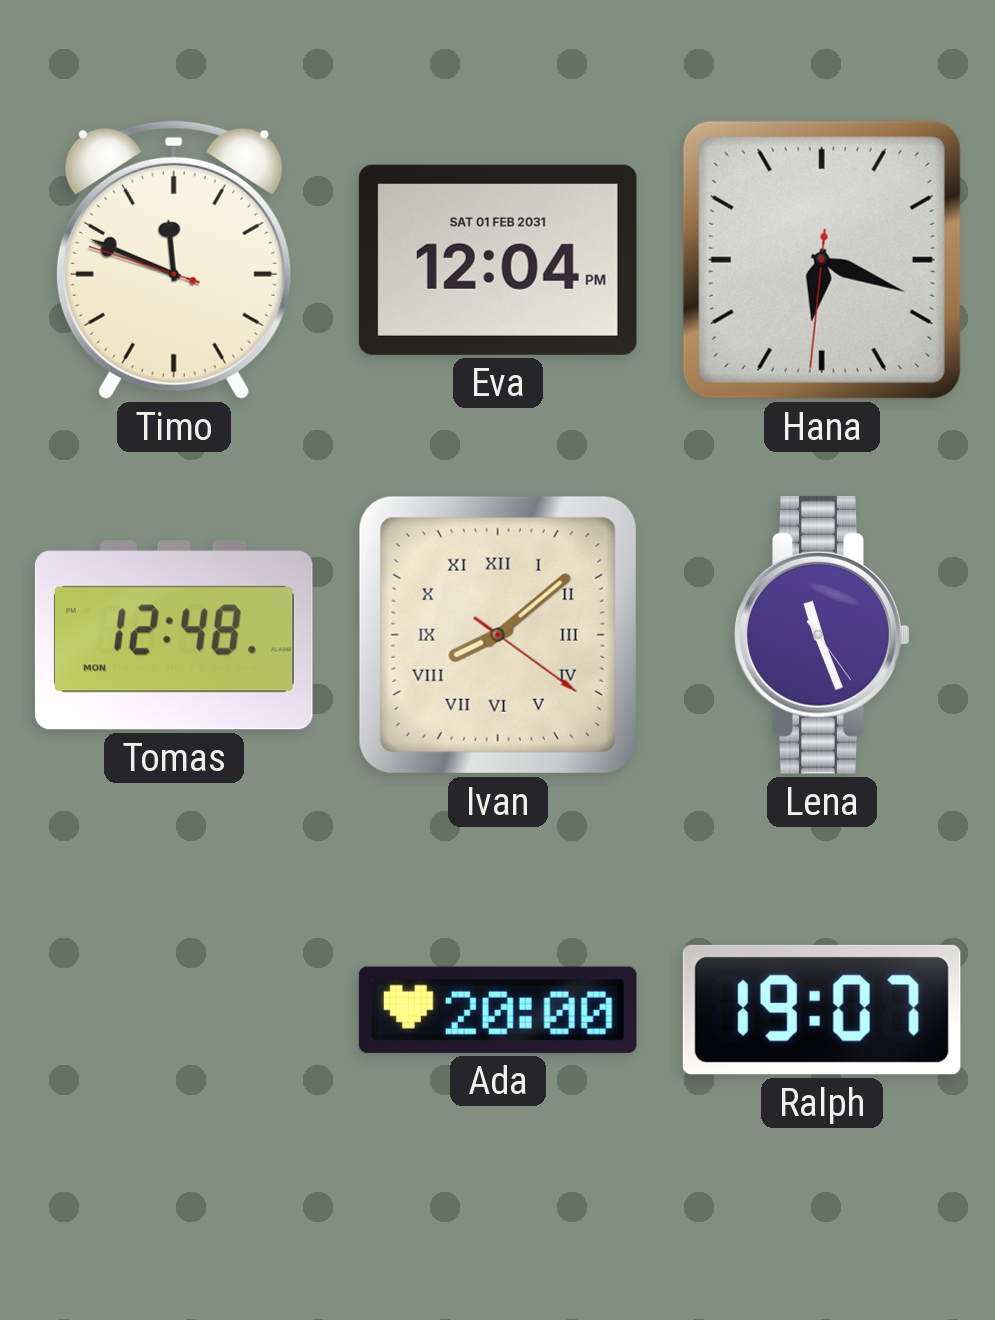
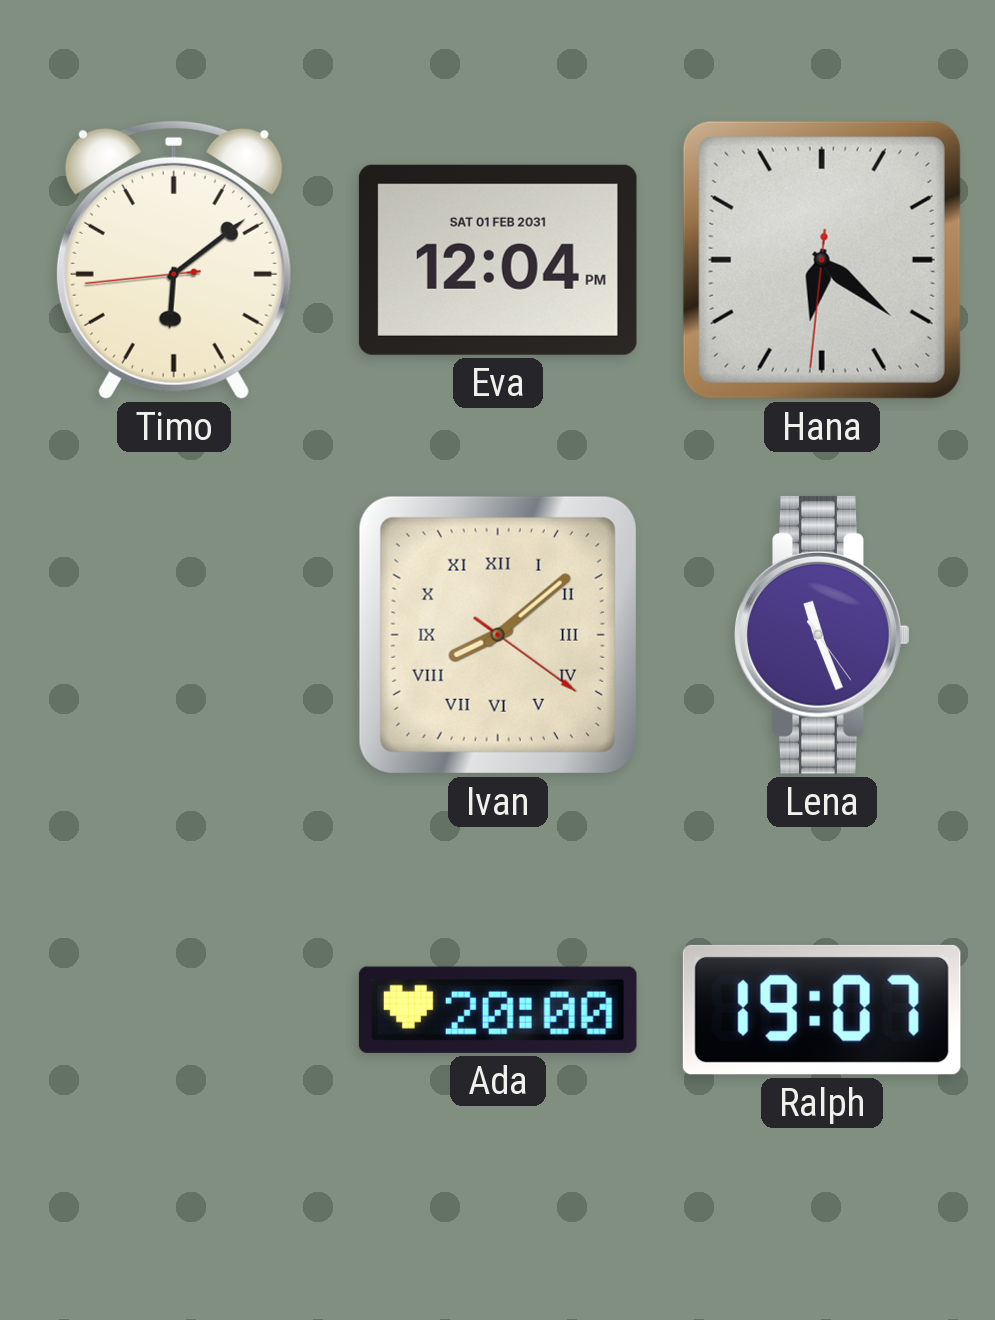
Timo: 11:48 -> 6:08
Hana: 6:18 -> 6:21
Tomas: 12:48 -> none
